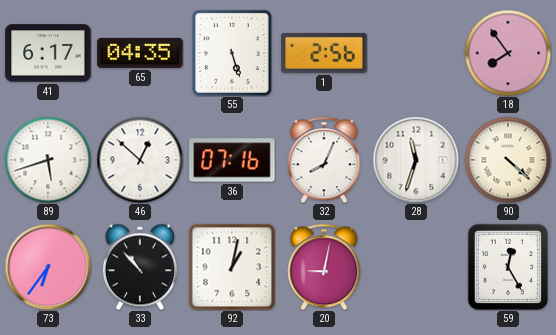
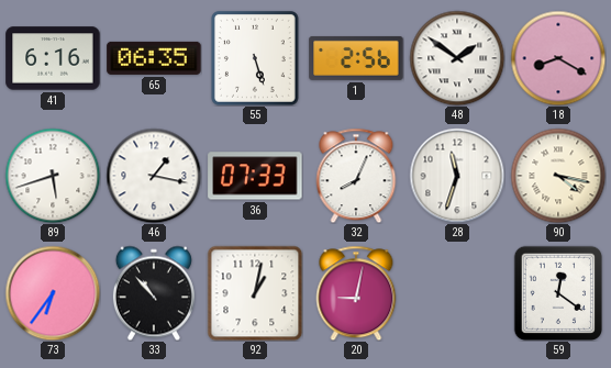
41: 6:17 -> 6:16
65: 04:35 -> 06:35
48: none -> 1:51
18: 7:54 -> 8:20
46: 12:52 -> 1:17
36: 07:16 -> 07:33
90: 4:22 -> 4:17
59: 12:25 -> 12:21
